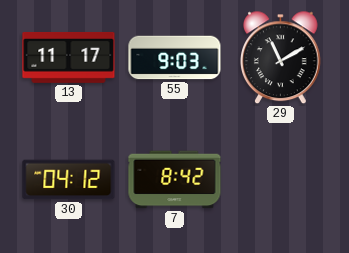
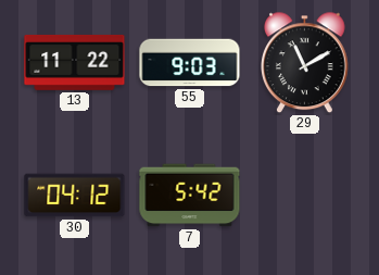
13: 11:17 -> 11:22
7: 8:42 -> 5:42
